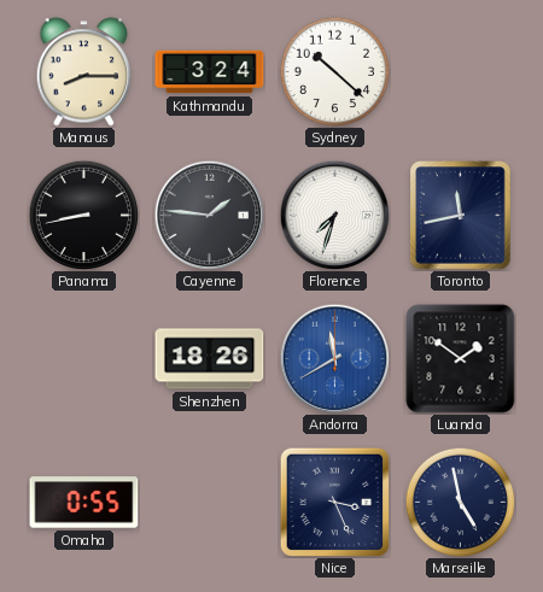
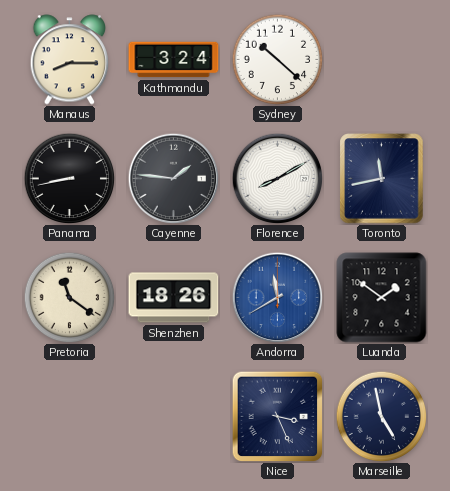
Florence: 7:33 -> 8:10
Pretoria: none -> 11:21
Omaha: 0:55 -> none
